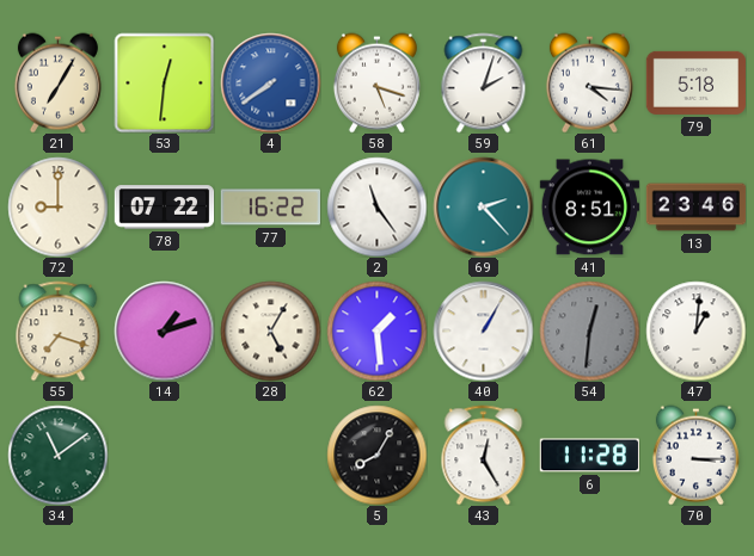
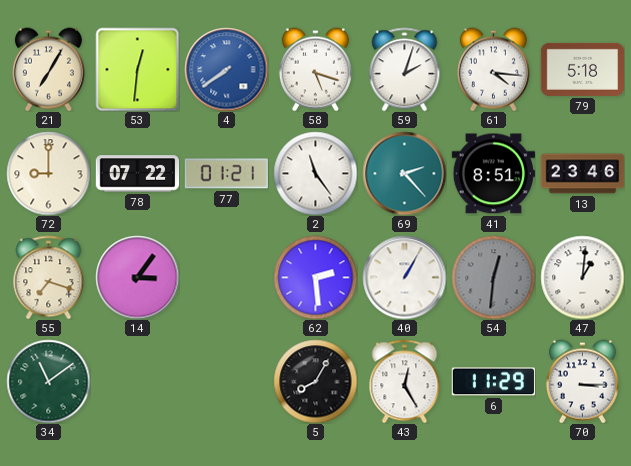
77: 16:22 -> 01:21
14: 1:12 -> 3:06
28: 5:05 -> none
62: 1:29 -> 2:29
6: 11:28 -> 11:29
